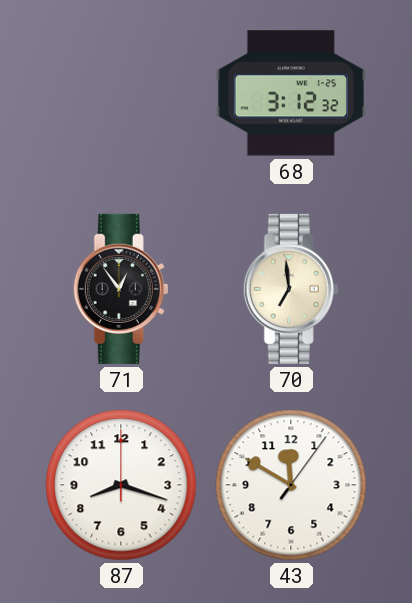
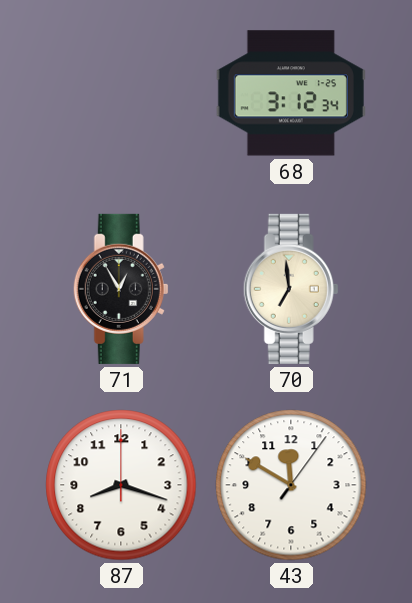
68: 3:12:32 -> 3:12:34
71: 12:54 -> 12:55
